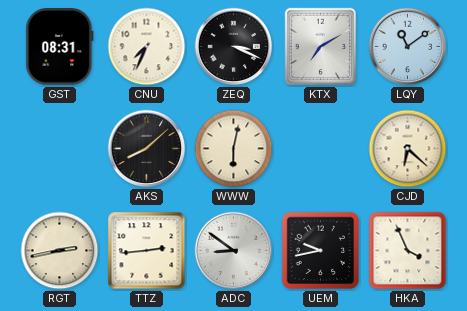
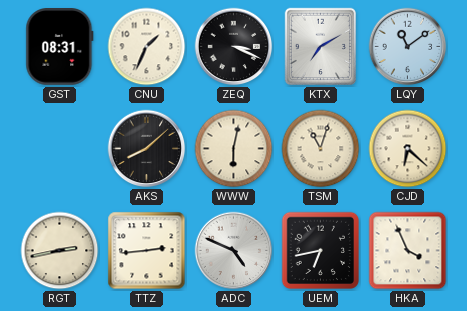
CNU: 7:34 -> 1:34
TSM: none -> 11:03
ADC: 8:51 -> 4:49
UEM: 9:43 -> 6:43
